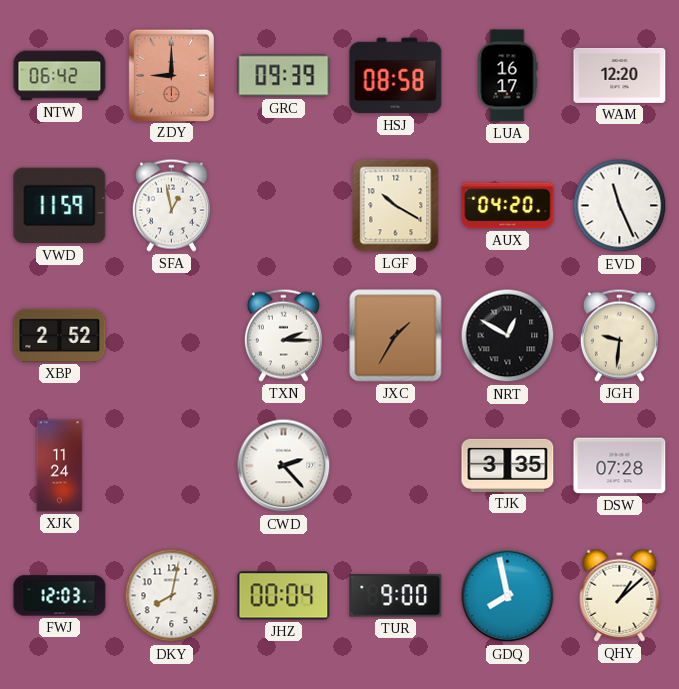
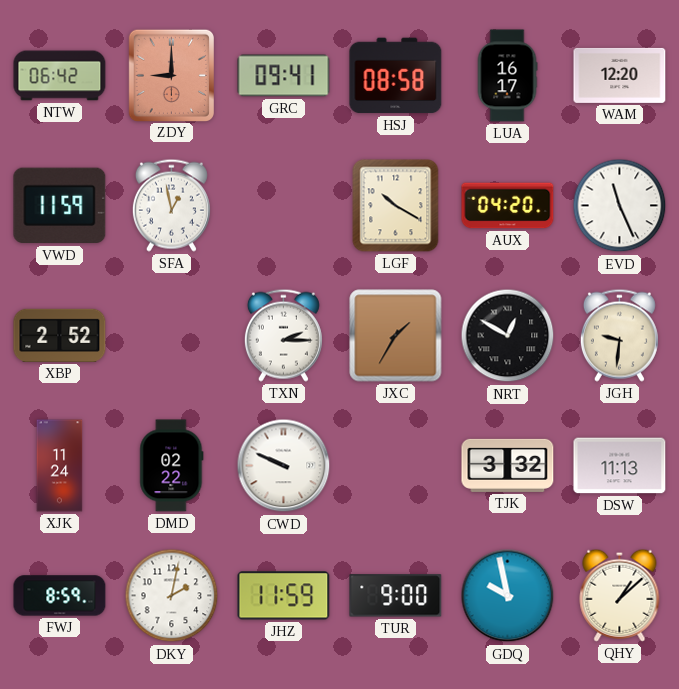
GRC: 09:39 -> 09:41
DMD: none -> 02:22
CWD: 2:23 -> 9:49
TJK: 3:35 -> 3:32
DSW: 07:28 -> 11:13
FWJ: 12:03 -> 8:59
DKY: 8:02 -> 2:02
JHZ: 00:04 -> 11:59
GDQ: 7:58 -> 9:58
